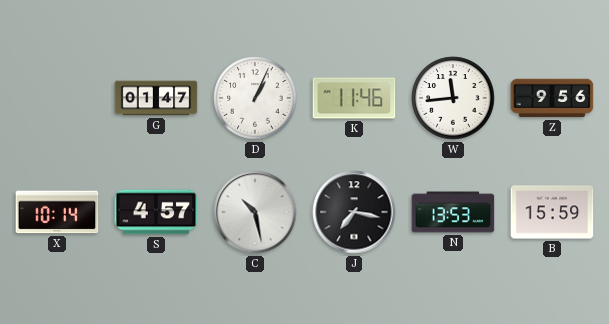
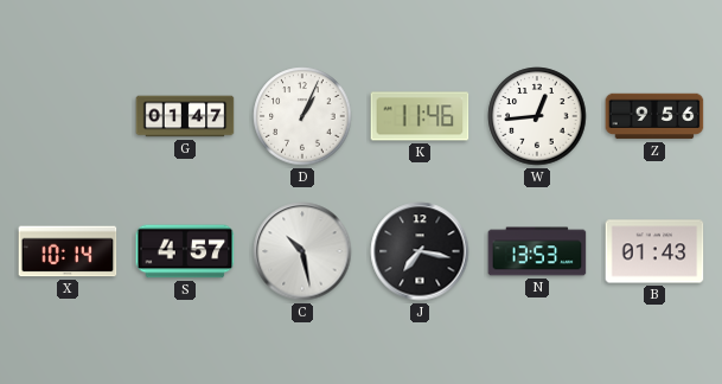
W: 11:44 -> 12:44
B: 15:59 -> 01:43
